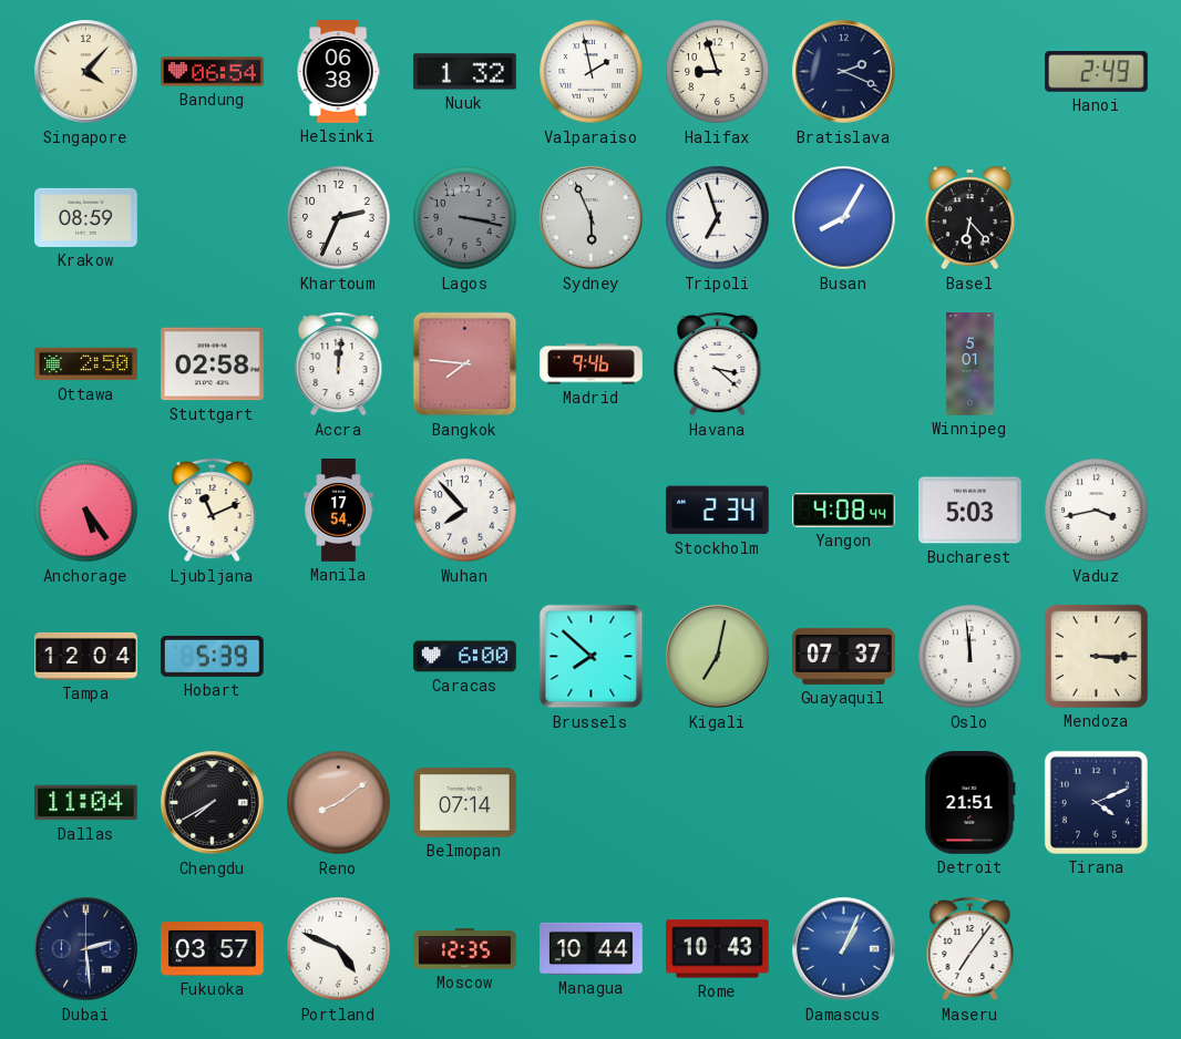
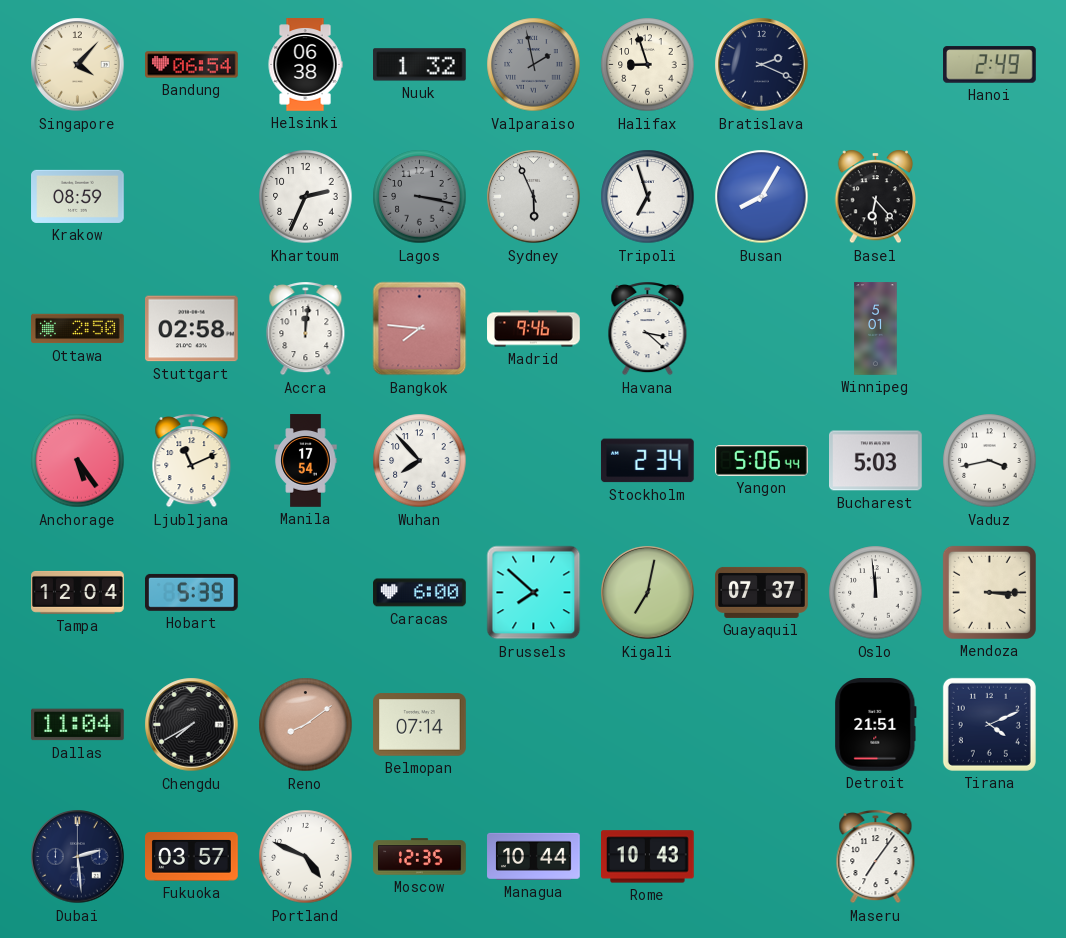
Valparaiso dial: white -> grey
Yangon: 4:08 -> 5:06
Damascus: 1:04 -> none
